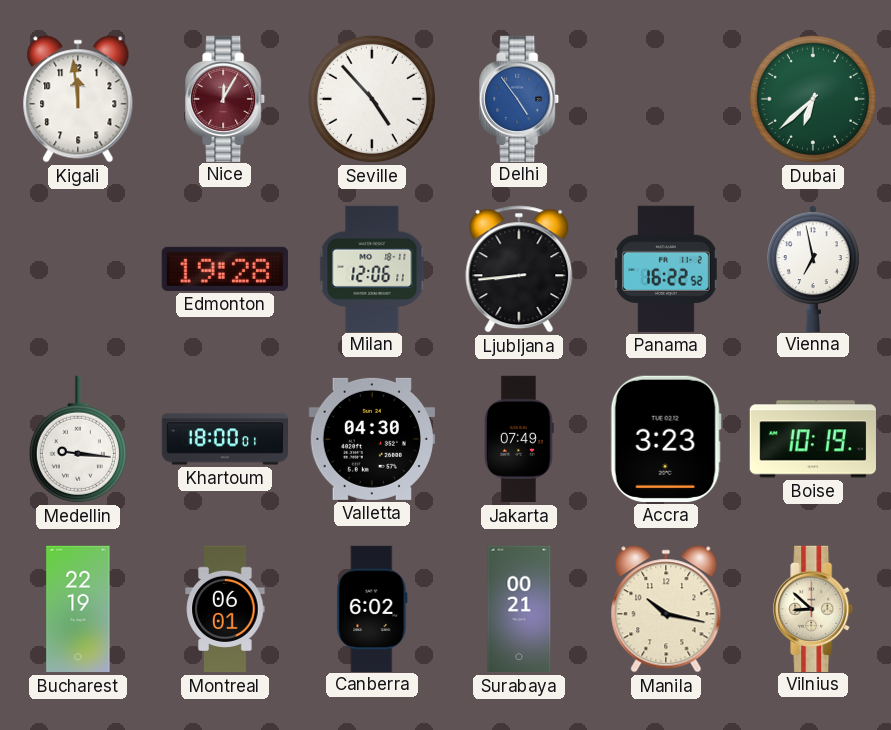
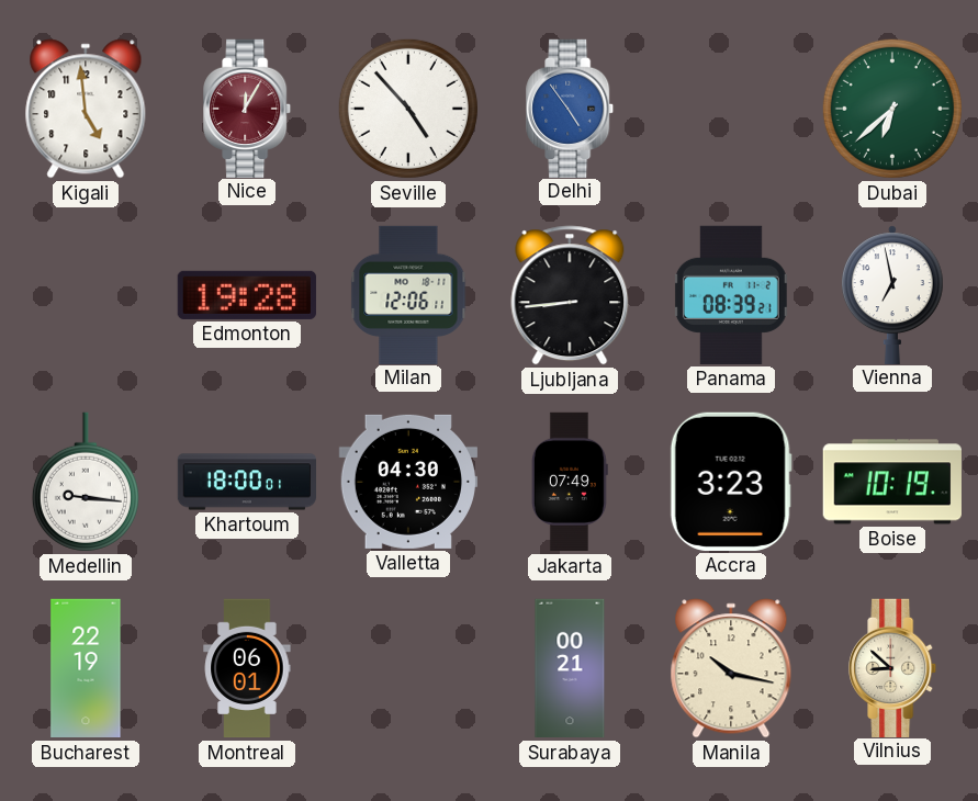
Kigali: 11:59 -> 4:59
Panama: 16:22 -> 08:39
Canberra: 6:02 -> none
